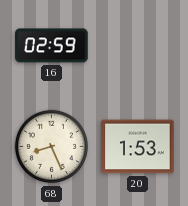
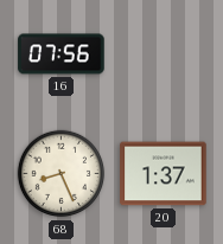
16: 02:59 -> 07:56
20: 1:53 -> 1:37
